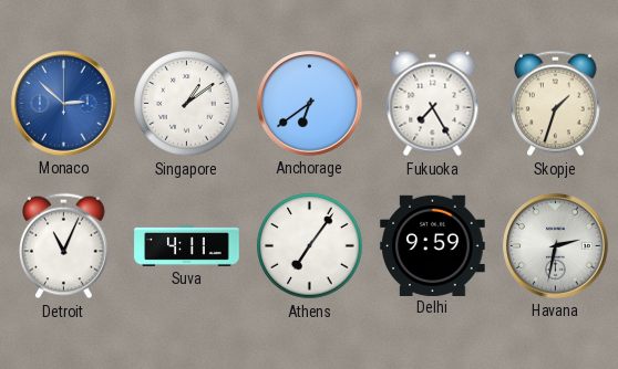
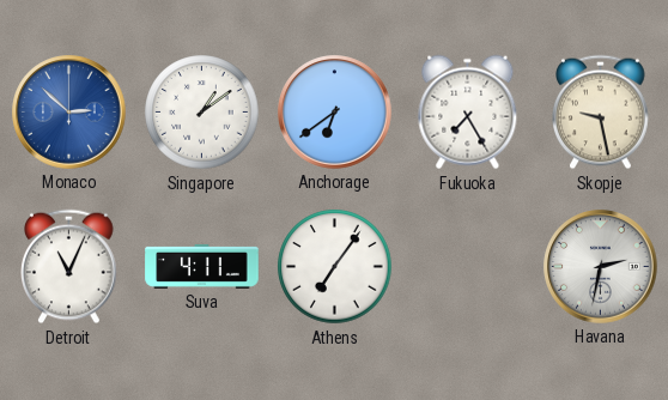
Skopje: 1:33 -> 9:28
Delhi: 9:59 -> none
